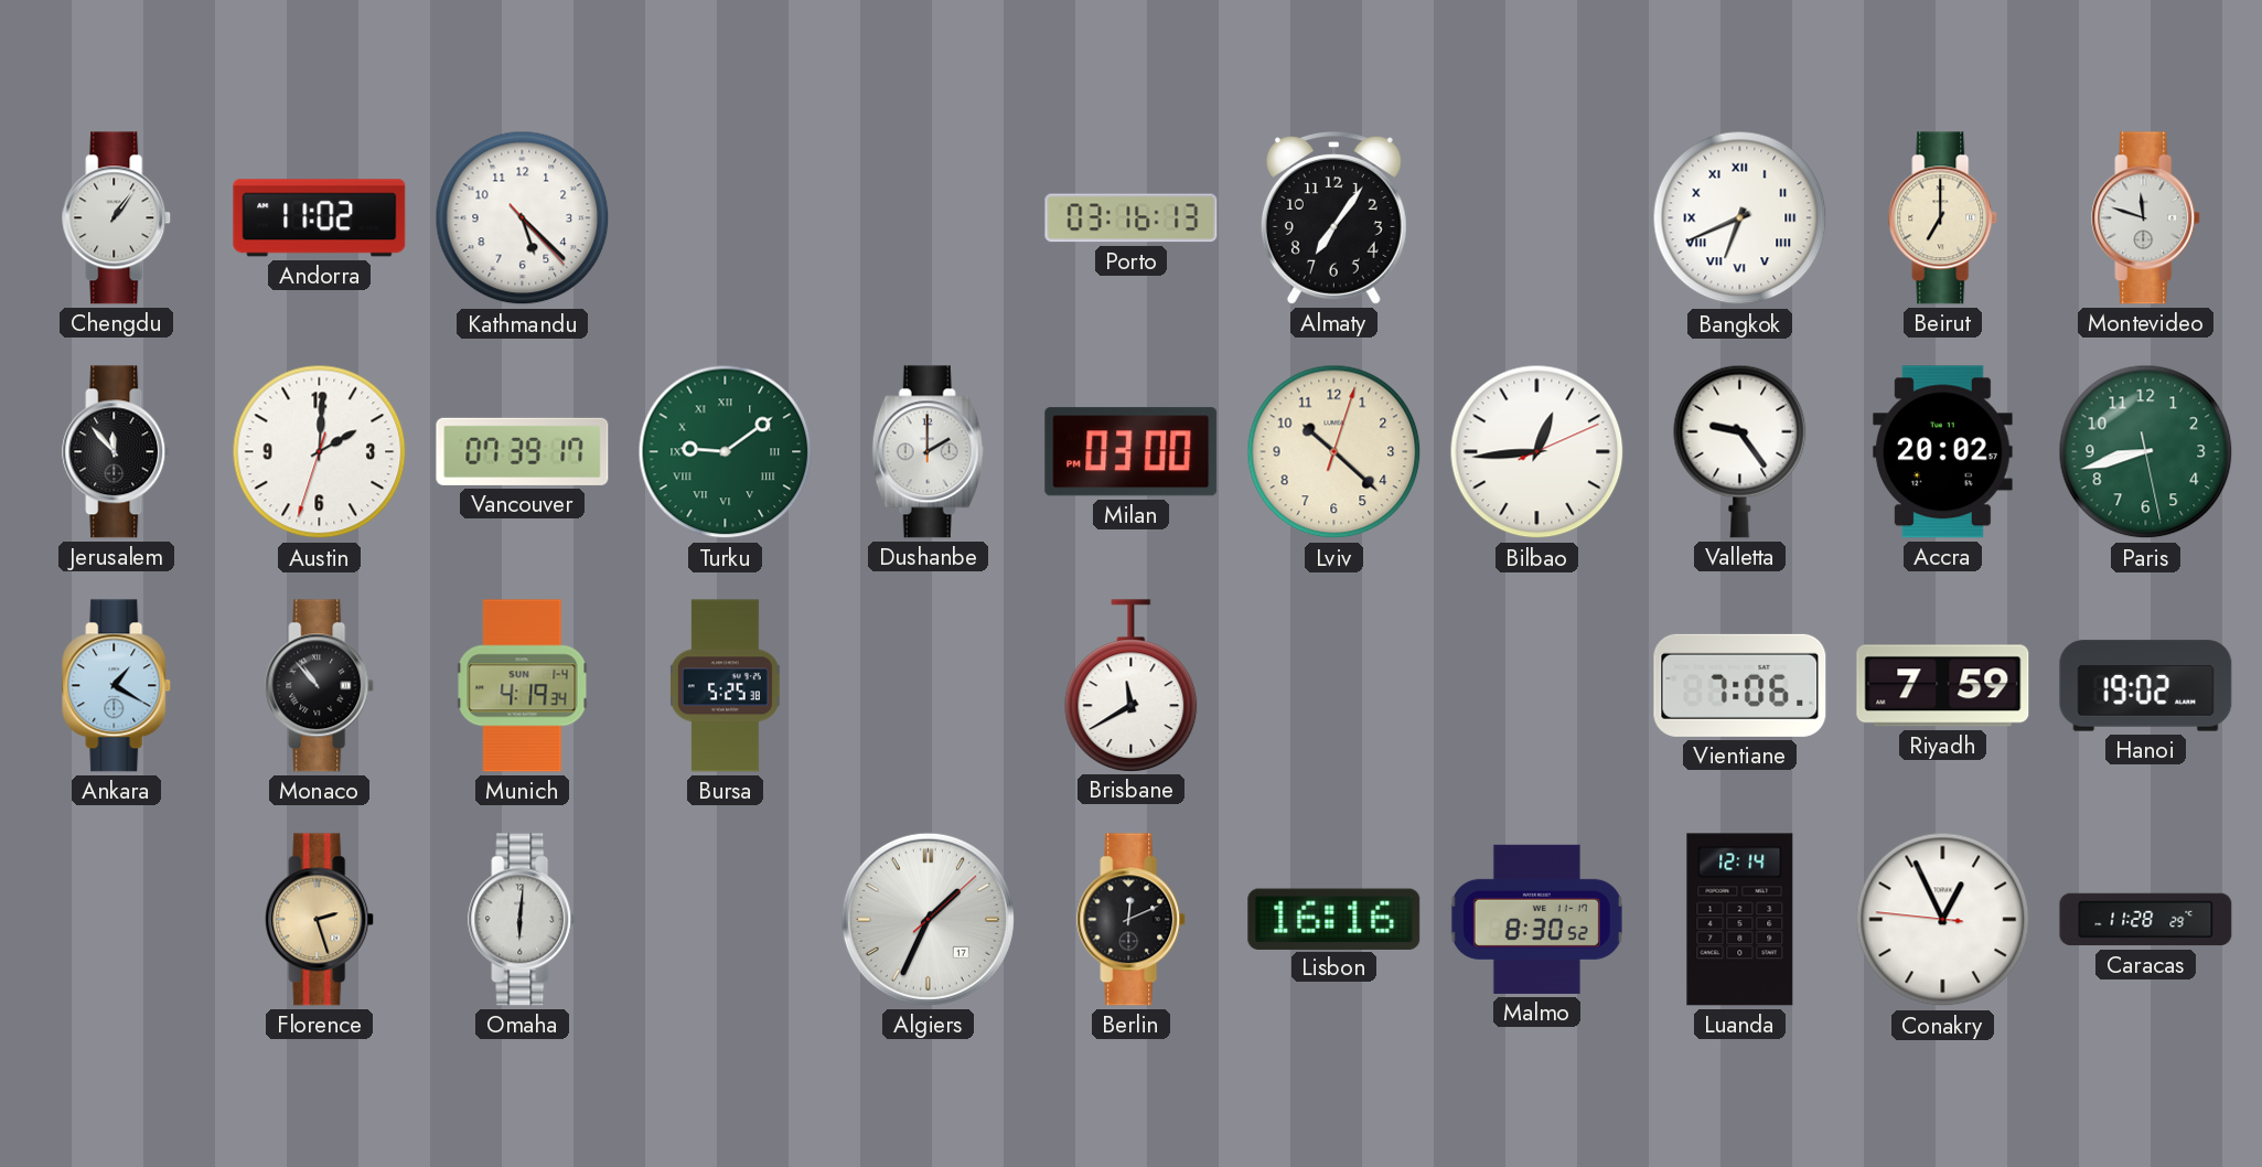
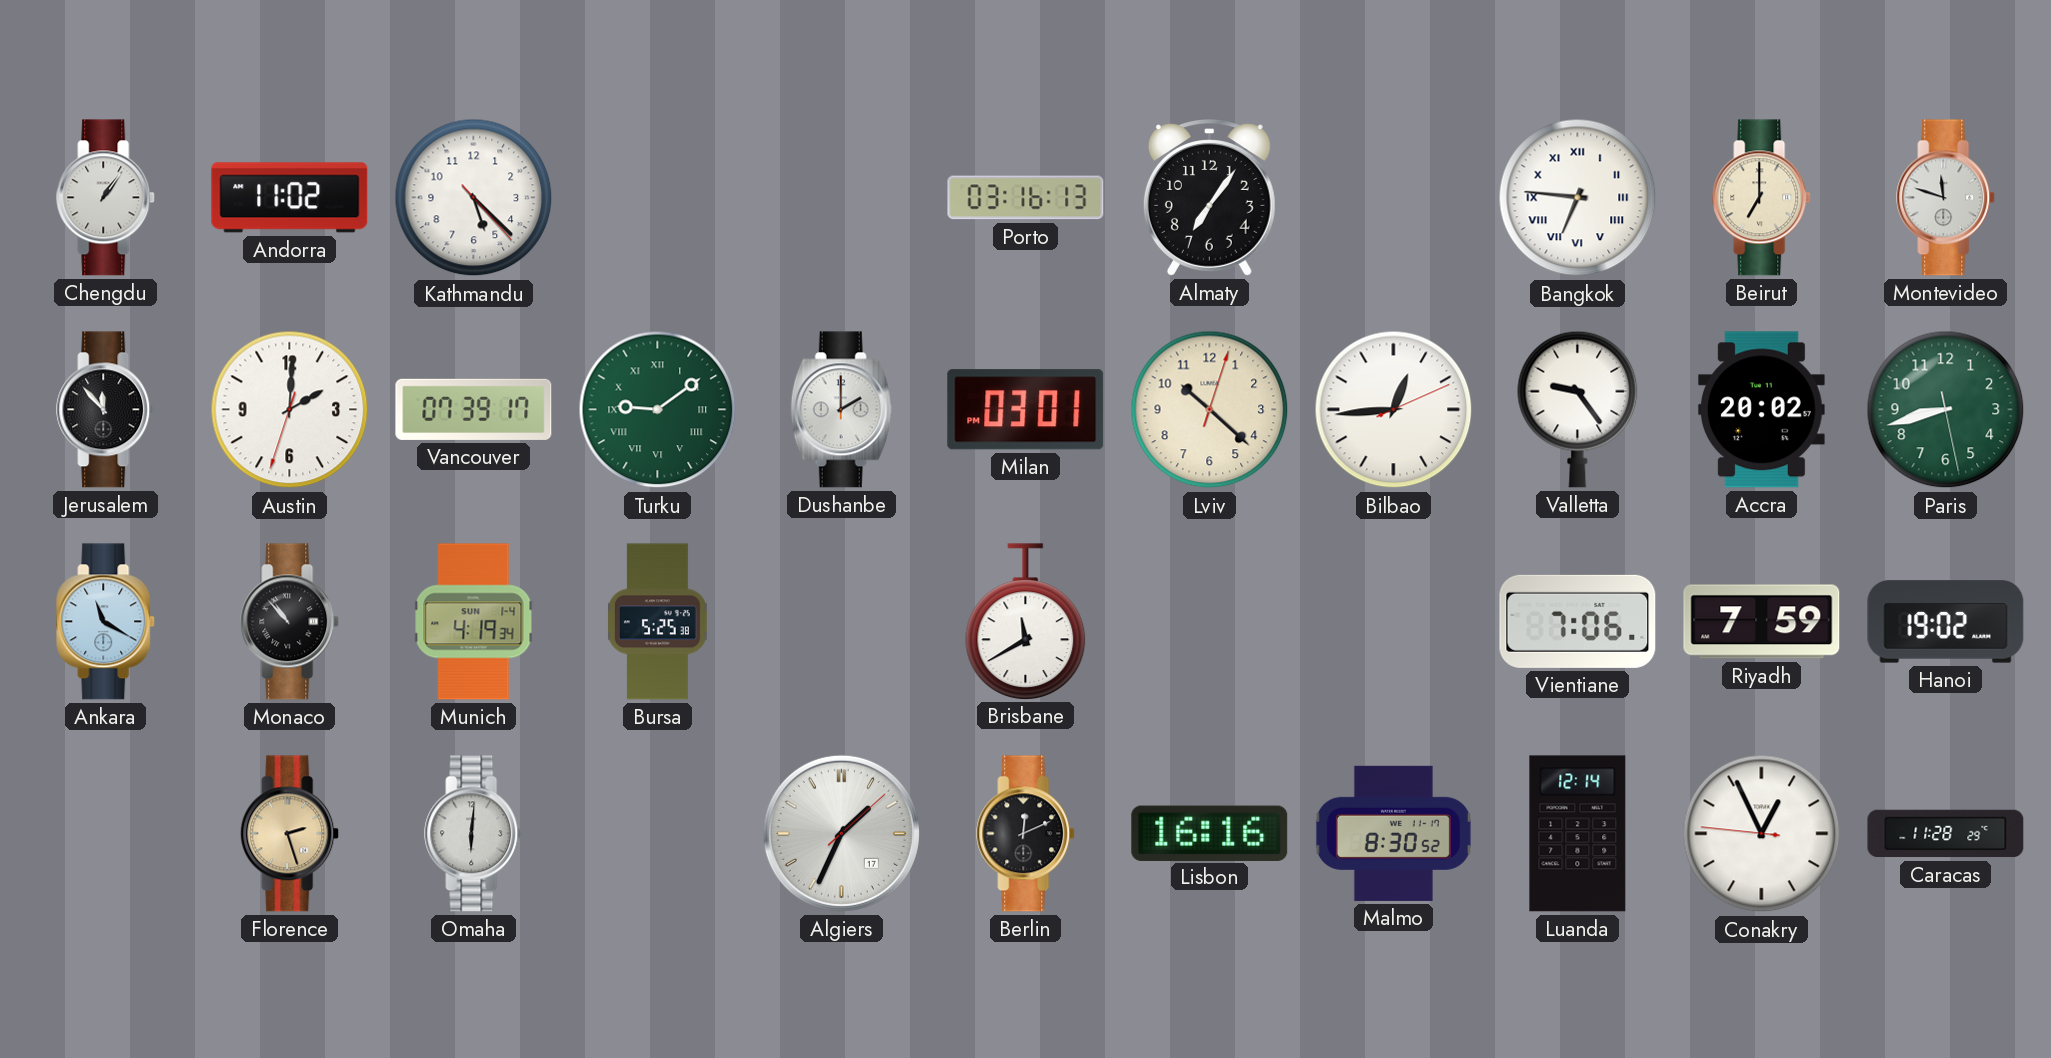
Bangkok: 6:41 -> 6:46
Milan: 03:00 -> 03:01
Ankara: 1:20 -> 11:20
